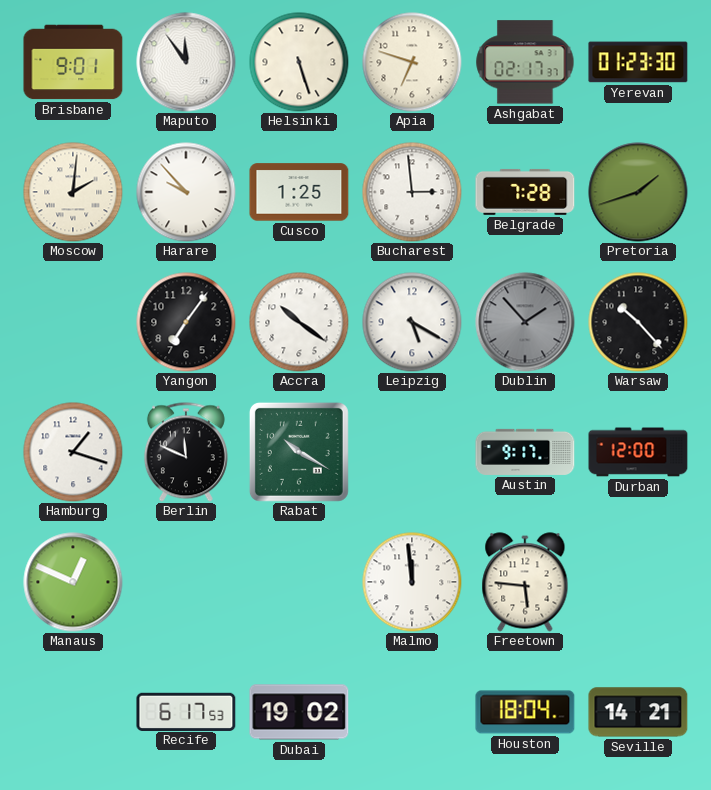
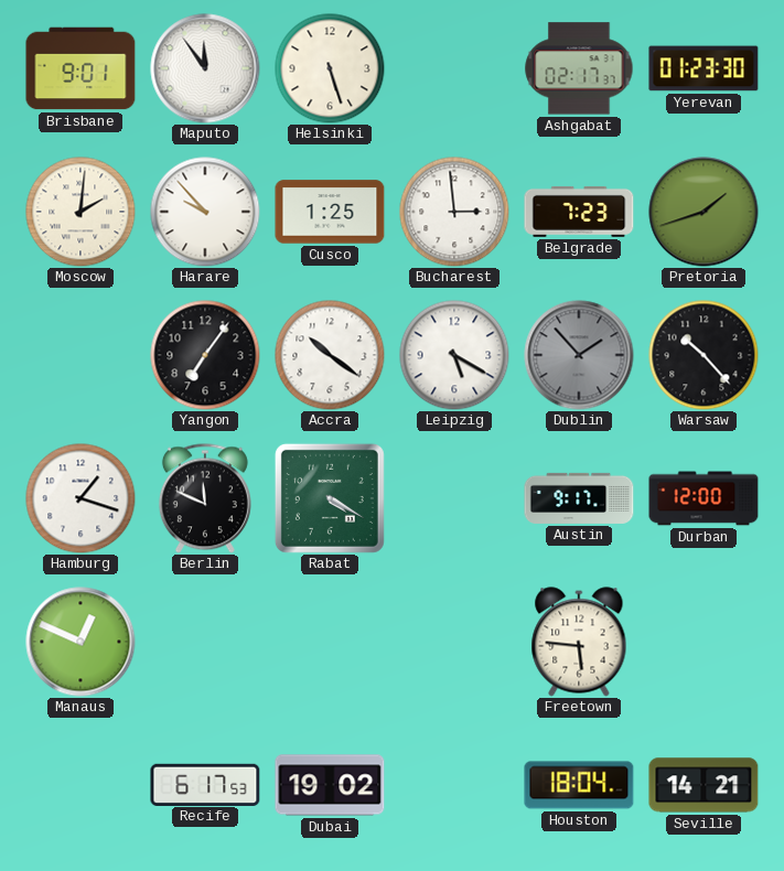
Apia: 6:48 -> none
Belgrade: 7:28 -> 7:23
Rabat: 10:20 -> 4:20
Malmo: 11:59 -> none
